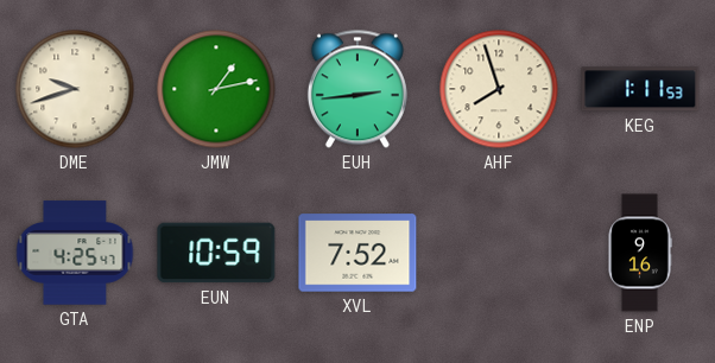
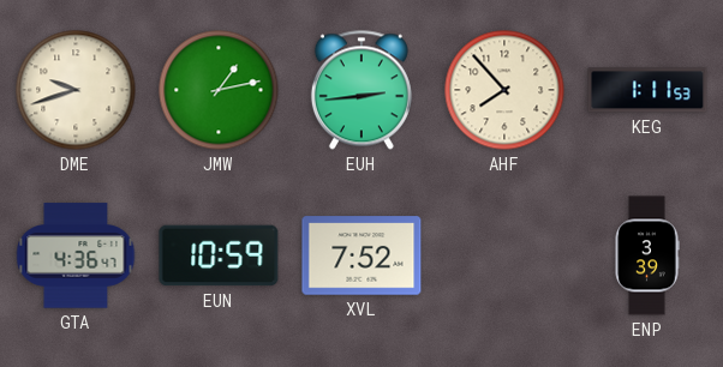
AHF: 7:57 -> 7:53
GTA: 4:25 -> 4:36
ENP: 9:16 -> 3:39
